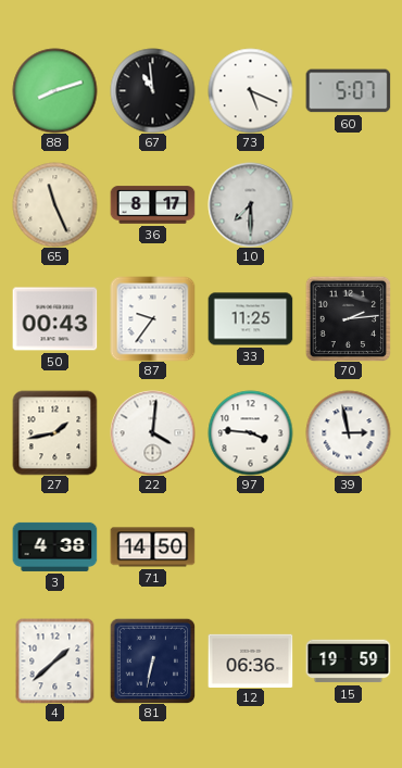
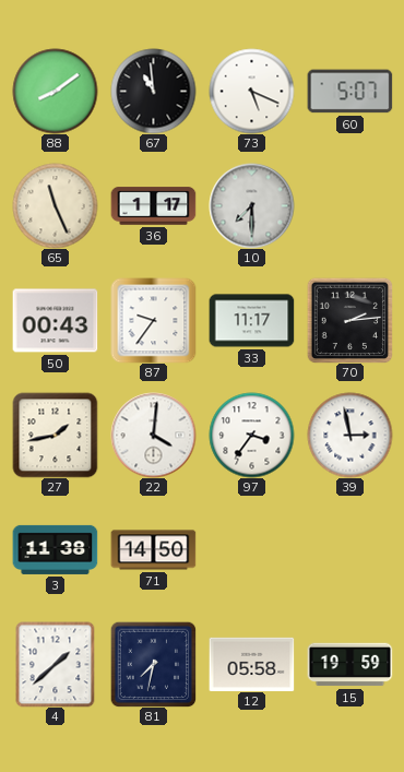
88: 8:12 -> 8:09
36: 8:17 -> 1:17
33: 11:25 -> 11:17
97: 3:46 -> 3:36
3: 4:38 -> 11:38
81: 6:32 -> 7:32
12: 06:36 -> 05:58
